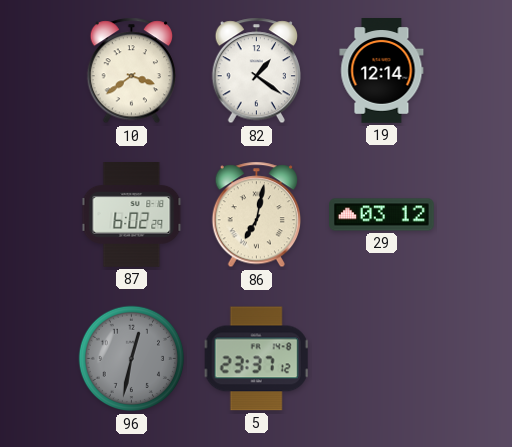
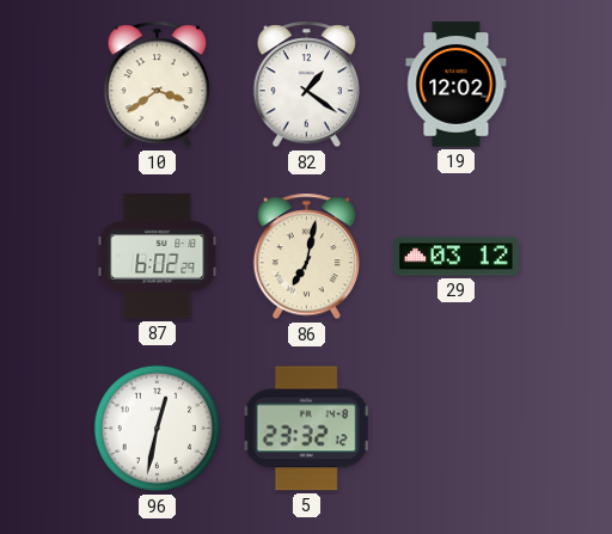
19: 12:14 -> 12:02
96 dial: grey -> white
5: 23:37 -> 23:32
